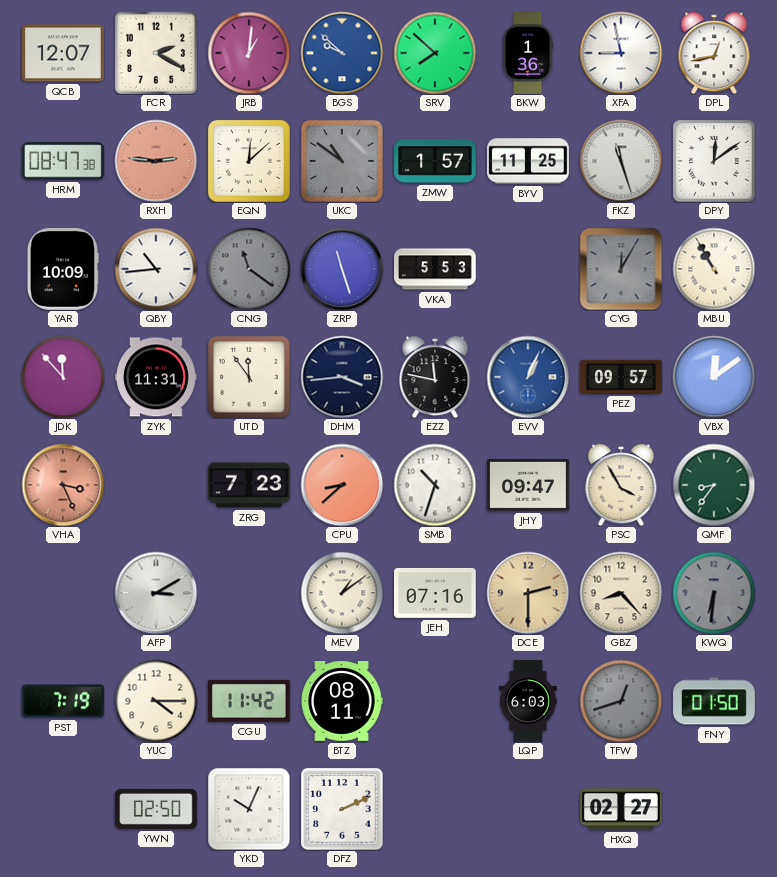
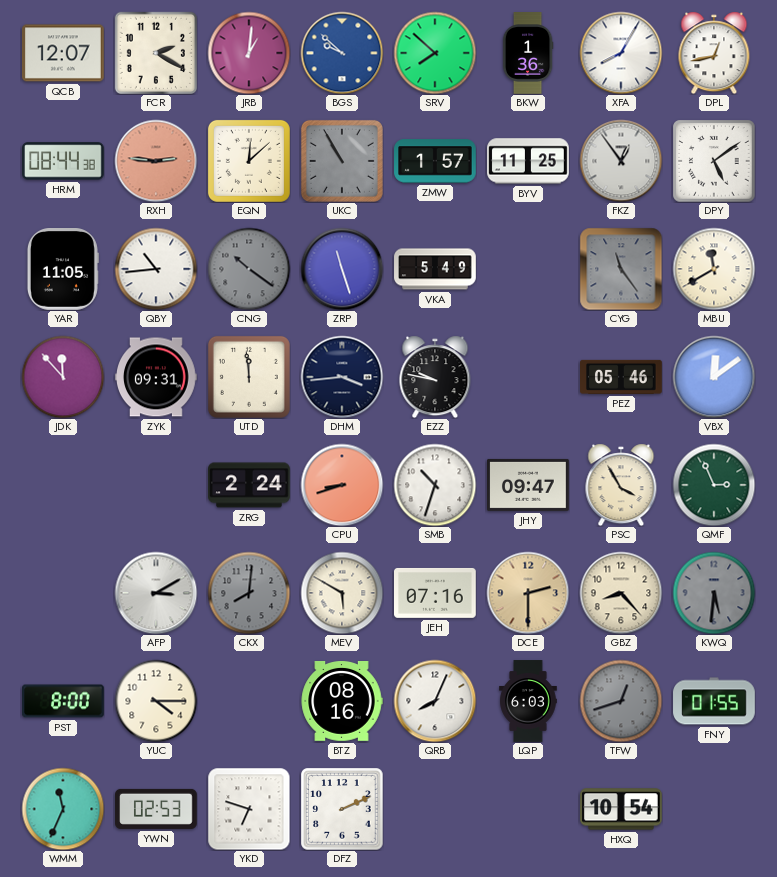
XFA: 8:58 -> 8:05
HRM: 08:47 -> 08:44
UKC: 10:51 -> 10:55
FKZ: 11:27 -> 12:54
DPY: 12:09 -> 5:09
YAR: 10:09 -> 11:05
CNG: 11:21 -> 10:21
VKA: 5:53 -> 5:49
CYG: 12:05 -> 11:24
MBU: 10:55 -> 11:40
ZYK: 11:31 -> 09:31
UTD: 11:54 -> 11:59
EZZ: 11:47 -> 9:47
EVV: 1:04 -> none
PEZ: 09:57 -> 05:46
VHA: 3:26 -> none
ZRG: 7:23 -> 2:24
CPU: 8:38 -> 8:42
QMF: 8:36 -> 2:56
CKX: none -> 8:01
MEV: 1:09 -> 5:50
KWQ: 6:31 -> 5:31
PST: 7:19 -> 8:00
CGU: 11:42 -> none
BTZ: 08:11 -> 08:16
QRB: none -> 8:04
FNY: 01:50 -> 01:55
WMM: none -> 11:34
YWN: 02:50 -> 02:53
YKD: 10:04 -> 6:48
HXQ: 02:27 -> 10:54
